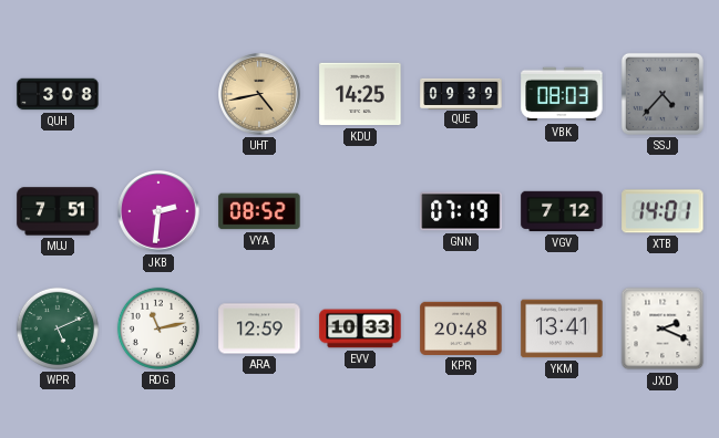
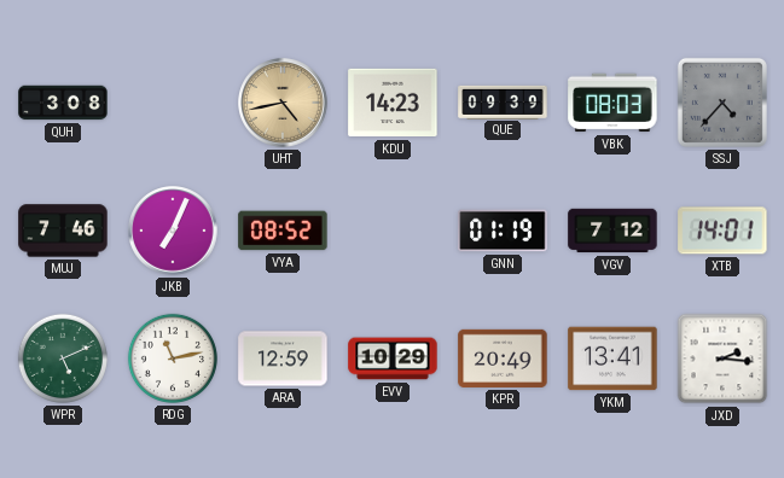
KDU: 14:25 -> 14:23
MUJ: 7:51 -> 7:46
JKB: 2:31 -> 7:04
GNN: 07:19 -> 01:19
EVV: 10:33 -> 10:29
KPR: 20:48 -> 20:49
JXD: 2:19 -> 2:16
